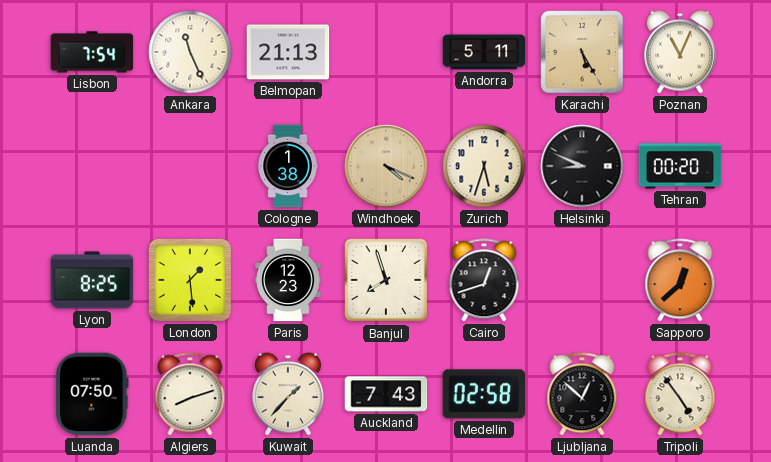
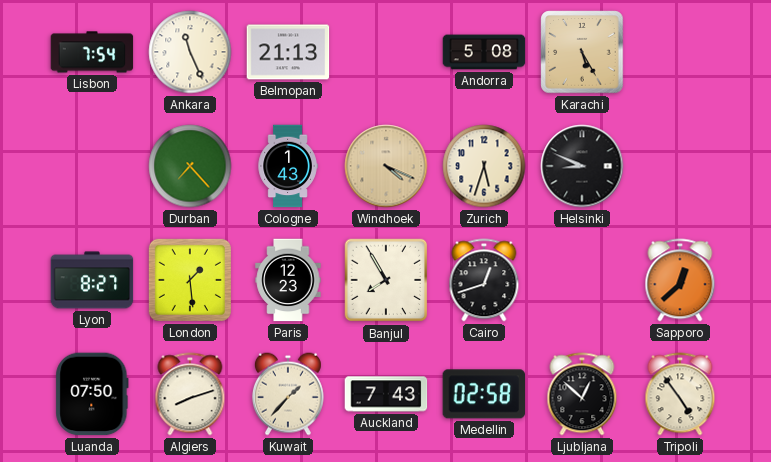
Andorra: 5:11 -> 5:08
Poznan: 11:04 -> none
Durban: none -> 7:23
Cologne: 1:38 -> 1:43
Tehran: 00:20 -> none
Lyon: 8:25 -> 8:27
Banjul: 7:57 -> 7:55
